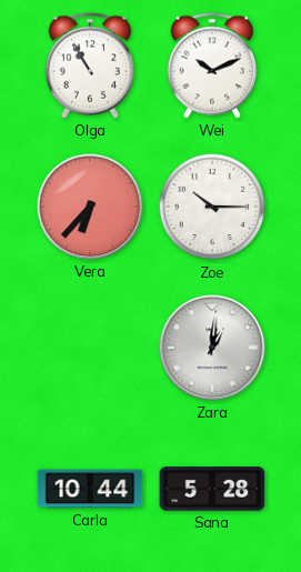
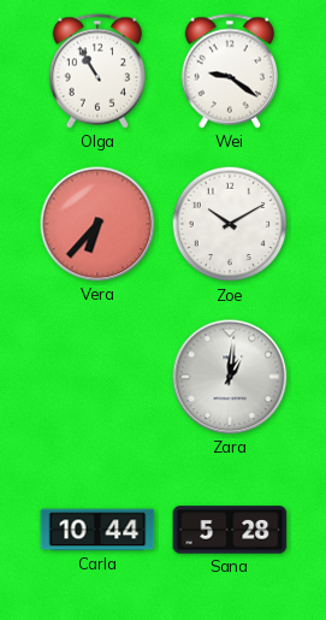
Wei: 10:11 -> 9:21
Zoe: 10:15 -> 10:10
